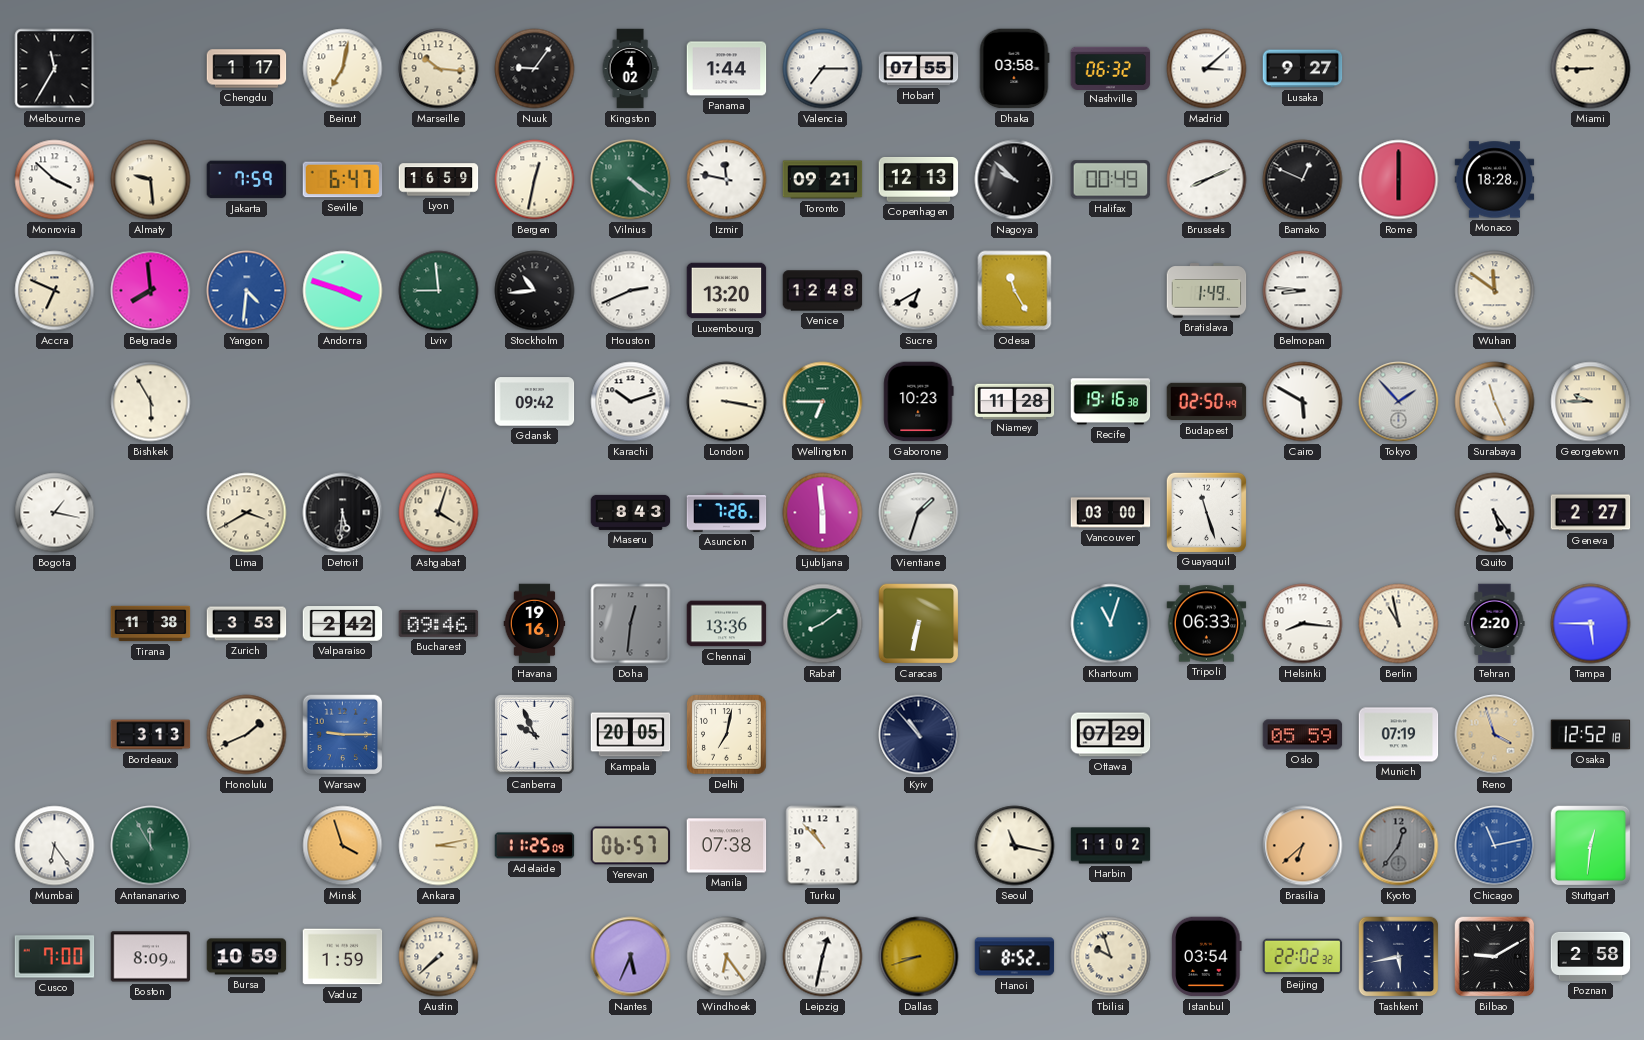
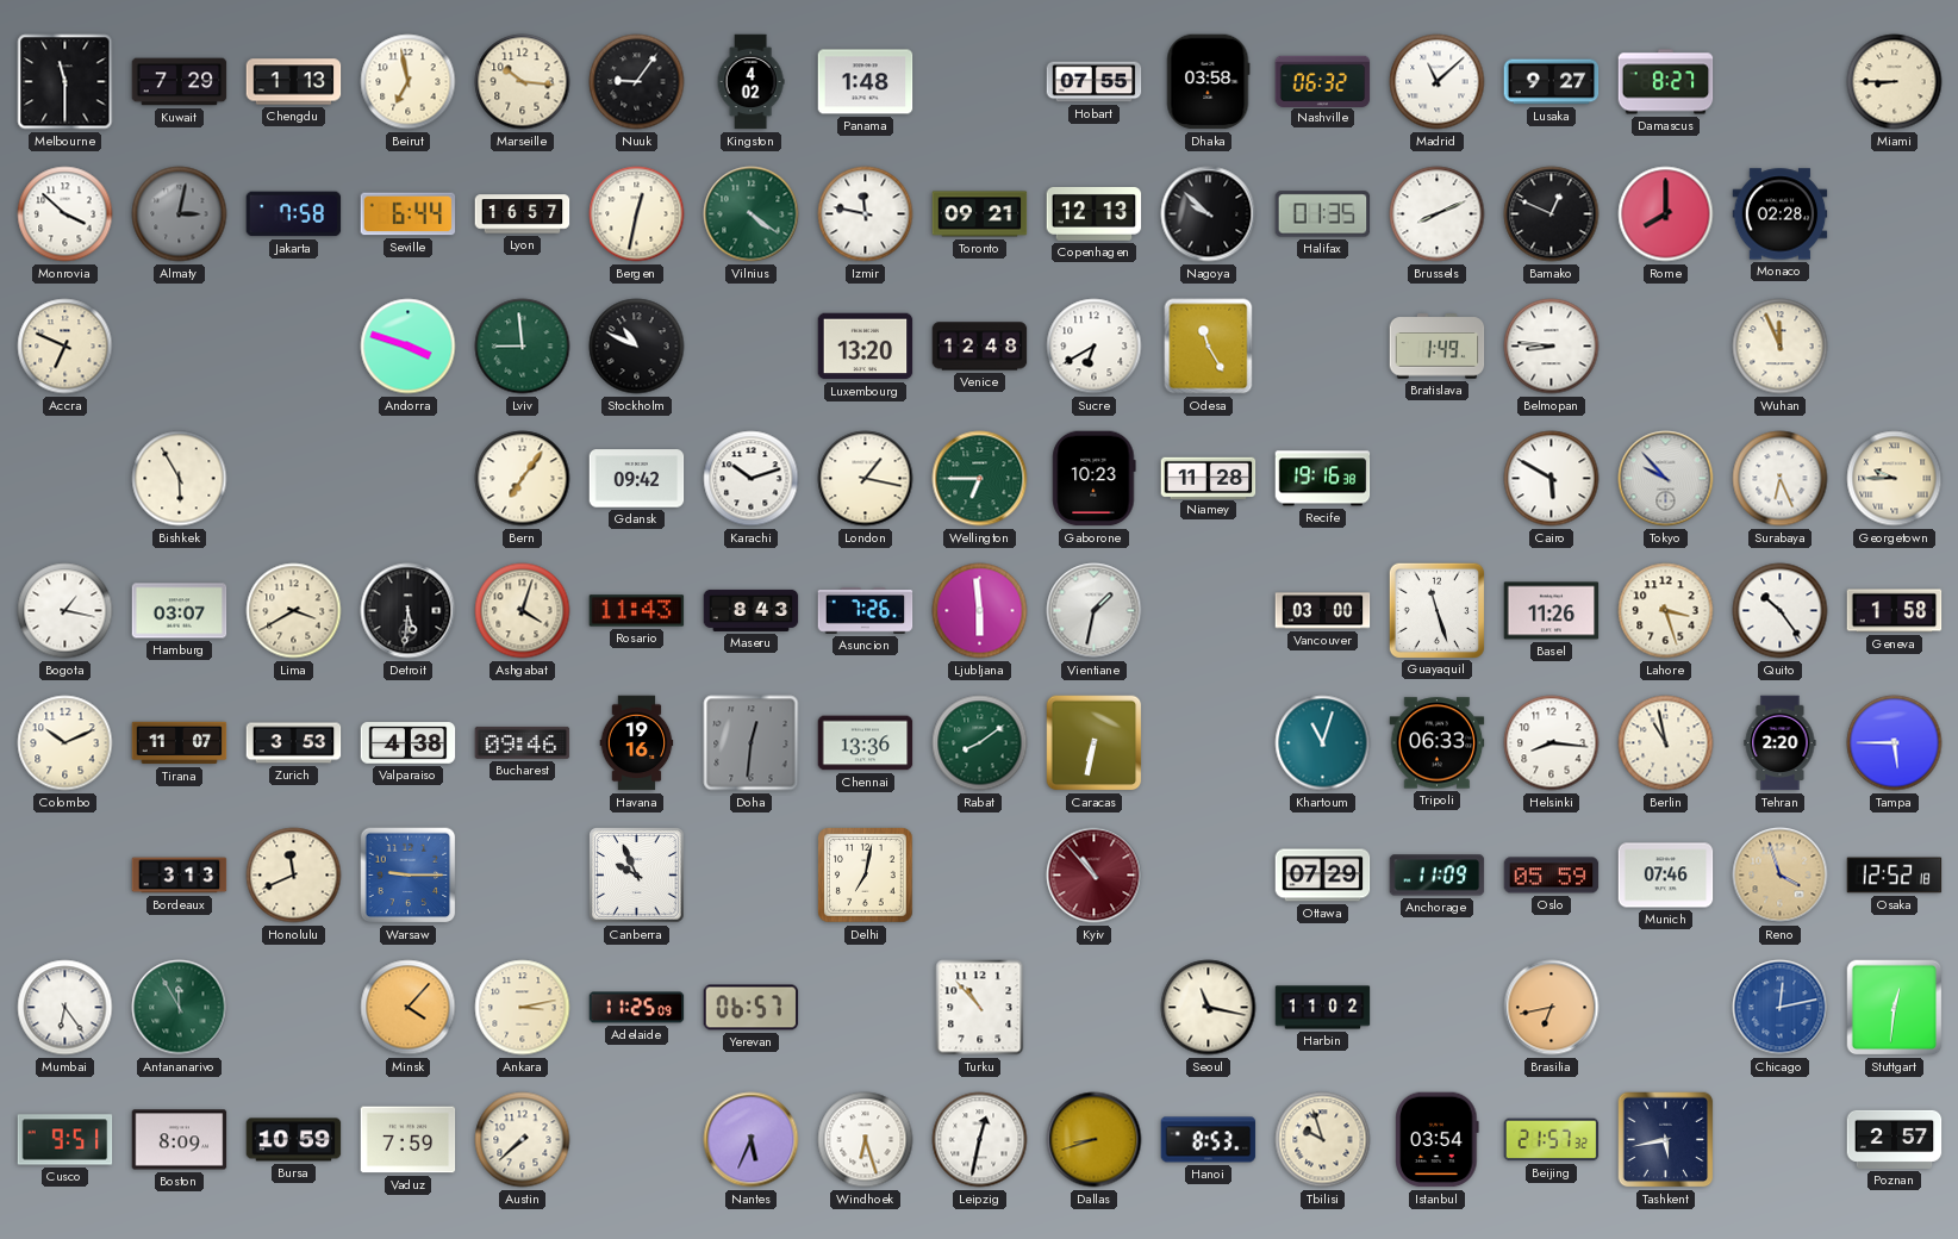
Melbourne: 11:35 -> 11:30
Kuwait: none -> 7:29
Chengdu: 1:17 -> 1:13
Beirut: 7:02 -> 6:58
Panama: 1:44 -> 1:48
Valencia: 7:15 -> none
Madrid: 3:08 -> 11:08
Damascus: none -> 8:27
Almaty: 9:29 -> 3:02
Almaty dial: cream -> grey
Jakarta: 7:59 -> 7:58
Seville: 6:47 -> 6:44
Lyon: 16:59 -> 16:57
Halifax: 00:49 -> 01:35
Rome: 6:00 -> 8:00
Monaco: 18:28 -> 02:28
Belgrade: 7:59 -> none
Yangon: 4:31 -> none
Stockholm: 10:44 -> 10:49
Houston: 2:41 -> none
Wuhan: 11:51 -> 11:56
Bern: none -> 7:06
London: 3:17 -> 1:17
Budapest: 02:50 -> none
Tokyo: 1:53 -> 9:53
Surabaya: 11:26 -> 6:26
Hamburg: none -> 03:07
Rosario: none -> 11:43
Vientiane: 1:33 -> 1:32
Basel: none -> 11:26
Lahore: none -> 3:27
Quito: 5:24 -> 10:24
Geneva: 2:27 -> 1:58
Colombo: none -> 10:11
Tirana: 11:38 -> 11:07
Valparaiso: 2:42 -> 4:38
Honolulu: 1:41 -> 11:41
Kampala: 20:05 -> none
Kyiv dial: navy -> burgundy
Anchorage: none -> 11:09
Munich: 07:19 -> 07:46
Minsk: 3:57 -> 4:07
Manila: 07:38 -> none
Brasilia: 6:38 -> 6:43
Kyoto: 12:36 -> none
Chicago: 11:13 -> 12:13
Cusco: 7:00 -> 9:51
Vaduz: 1:59 -> 7:59
Windhoek: 6:24 -> 6:27
Hanoi: 8:52 -> 8:53
Beijing: 22:02 -> 21:57
Bilbao: 9:10 -> none
Poznan: 2:58 -> 2:57
